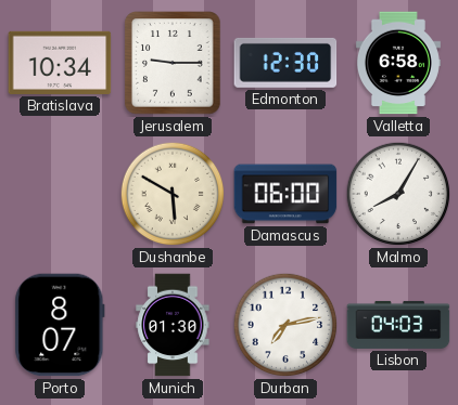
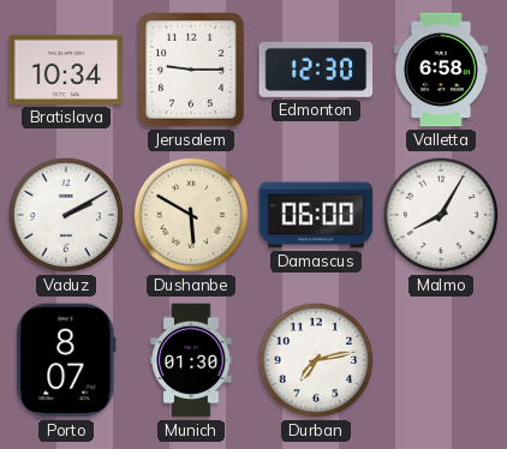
Vaduz: none -> 2:10
Lisbon: 04:03 -> none
